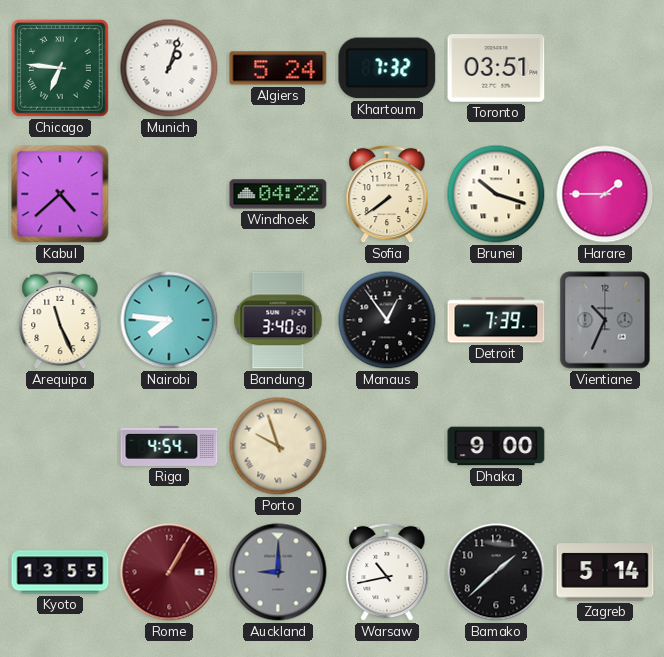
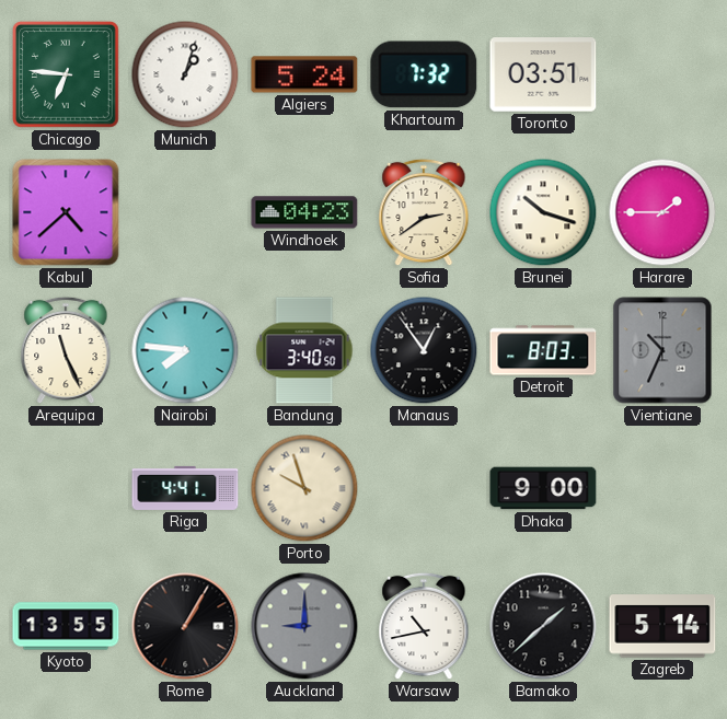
Windhoek: 04:22 -> 04:23
Sofia: 7:39 -> 2:39
Detroit: 7:39 -> 8:03
Riga: 4:54 -> 4:41
Rome dial: burgundy -> black
